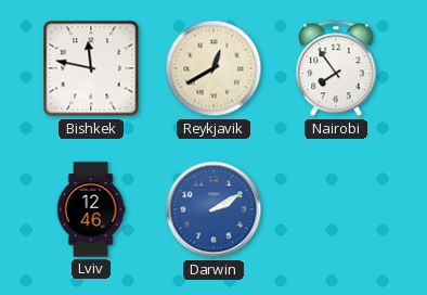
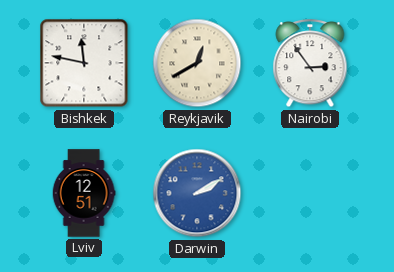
Nairobi: 7:54 -> 2:54
Lviv: 12:46 -> 12:51
